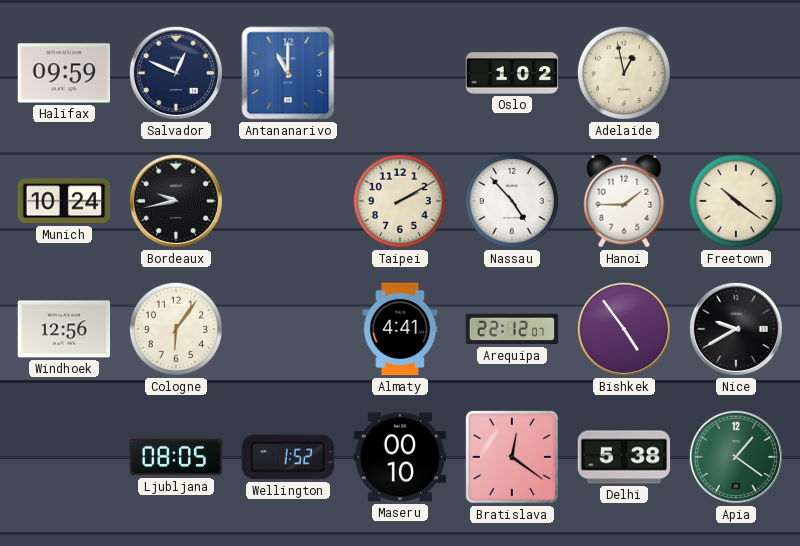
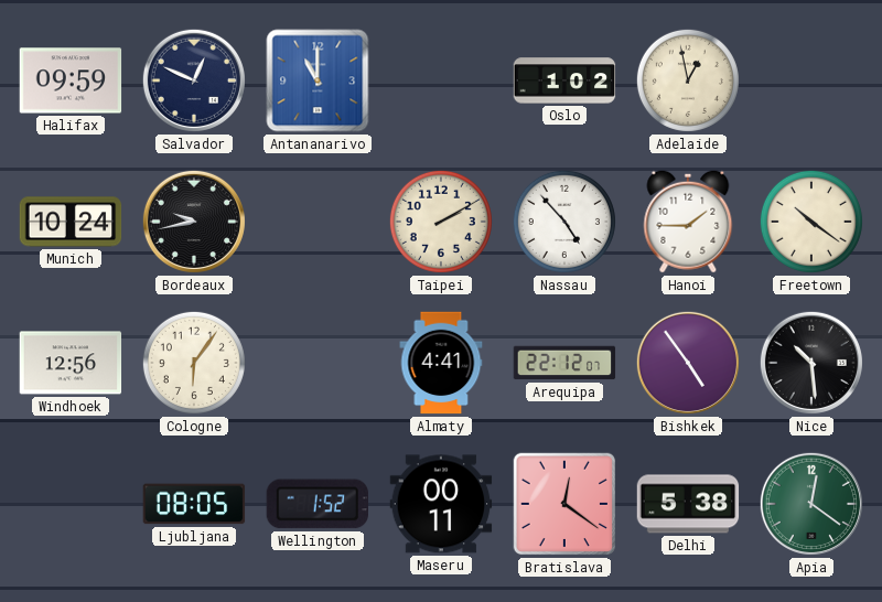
Nice: 9:40 -> 10:29
Maseru: 00:10 -> 00:11
Apia: 1:21 -> 12:21
